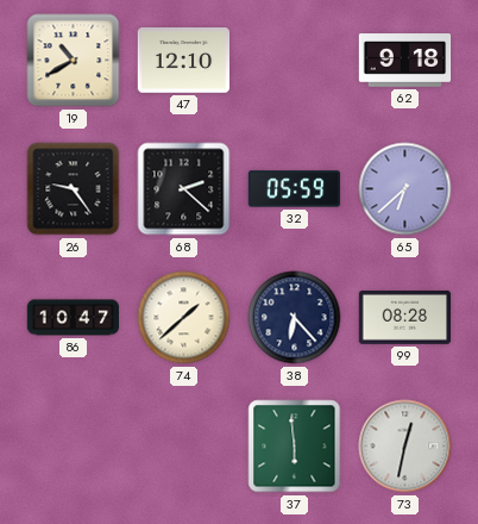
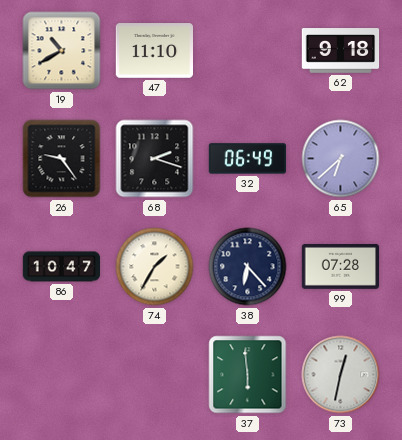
47: 12:10 -> 11:10
68: 2:22 -> 2:18
32: 05:59 -> 06:49
74: 1:38 -> 1:35
99: 08:28 -> 07:28
